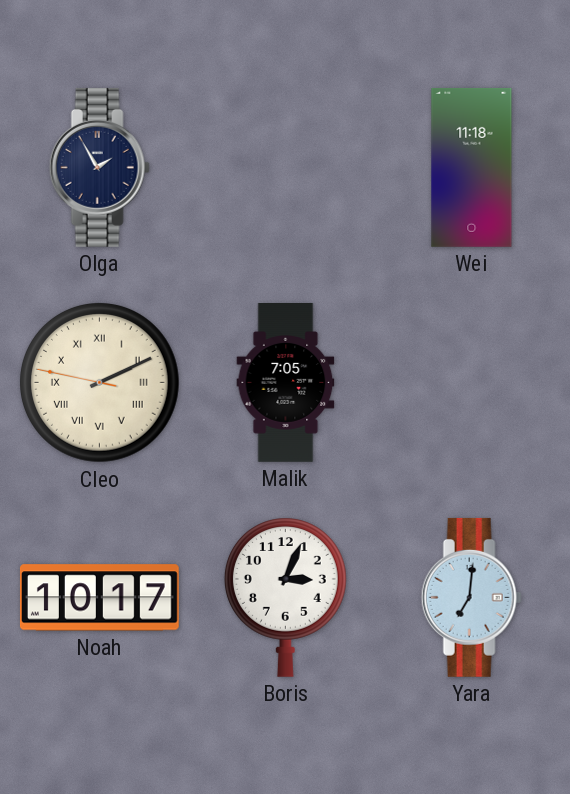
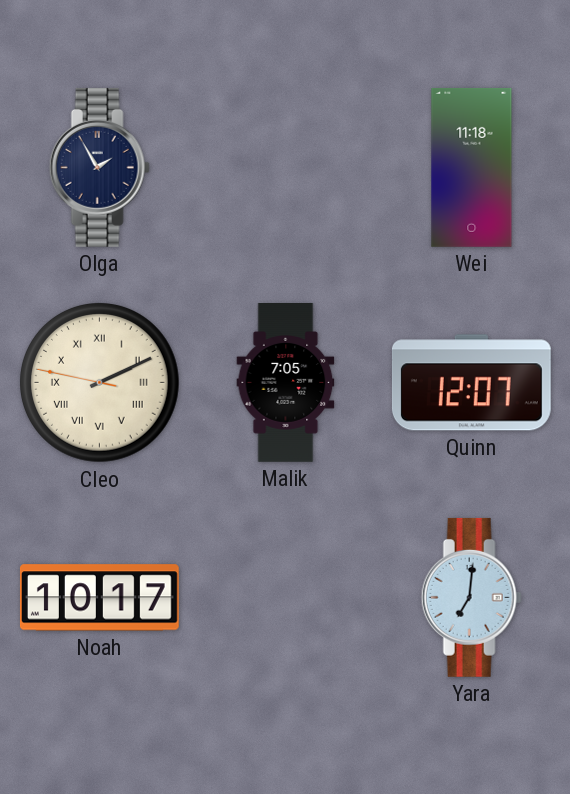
Quinn: none -> 12:07
Boris: 3:04 -> none
